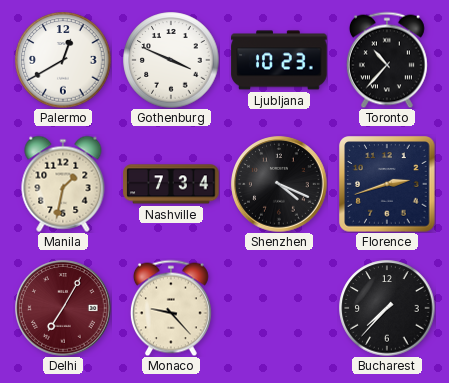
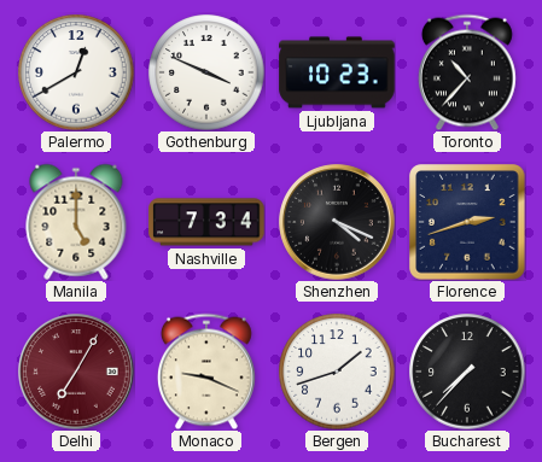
Manila: 1:32 -> 5:00
Monaco: 9:23 -> 9:19
Bergen: none -> 1:42
